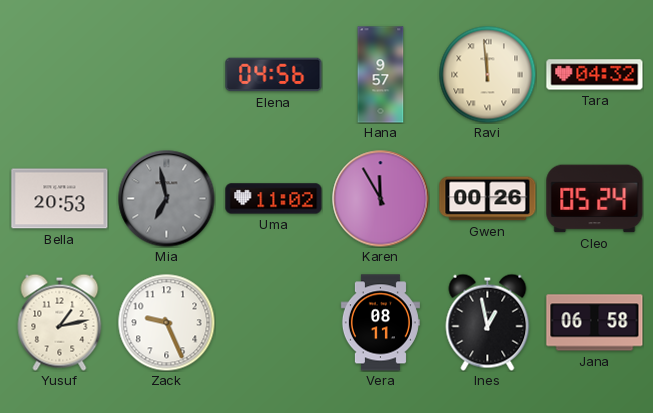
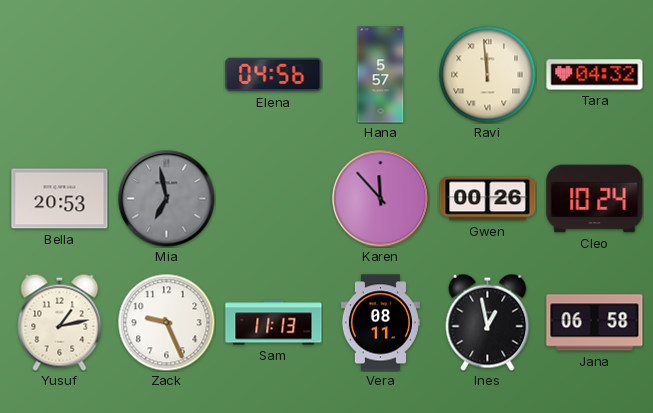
Hana: 9:57 -> 5:57
Uma: 11:02 -> none
Karen: 11:55 -> 11:53
Cleo: 05:24 -> 10:24
Sam: none -> 11:13
